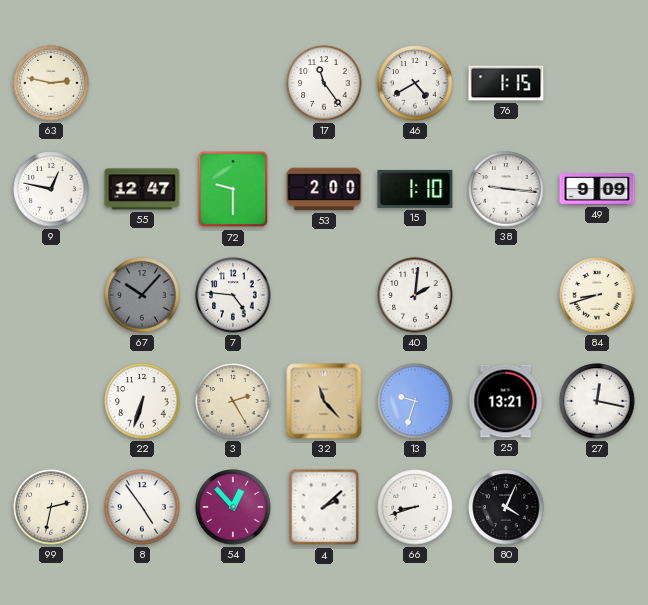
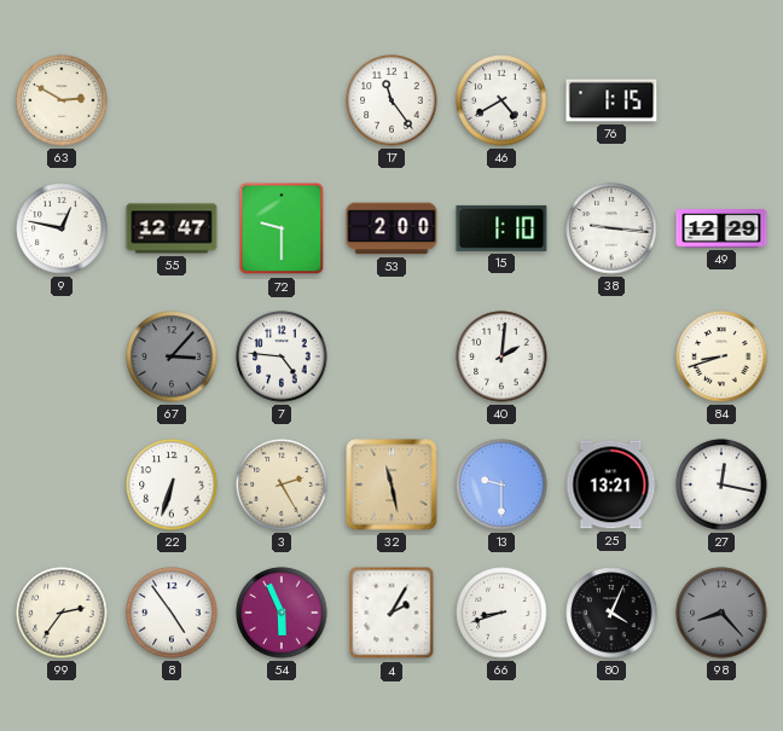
63: 2:47 -> 2:50
49: 9:09 -> 12:29
67: 10:07 -> 3:07
32: 11:23 -> 11:28
13: 9:33 -> 9:30
99: 2:32 -> 2:36
54: 12:53 -> 5:56
4: 2:08 -> 2:05
98: none -> 8:23
